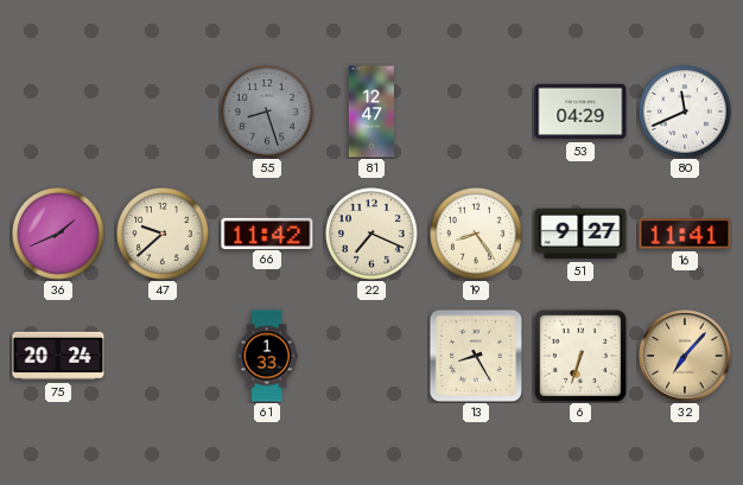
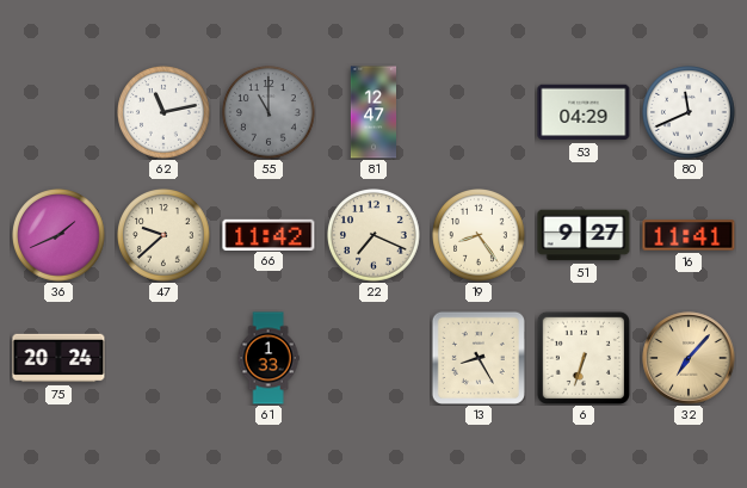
62: none -> 11:13
55: 8:27 -> 11:00
